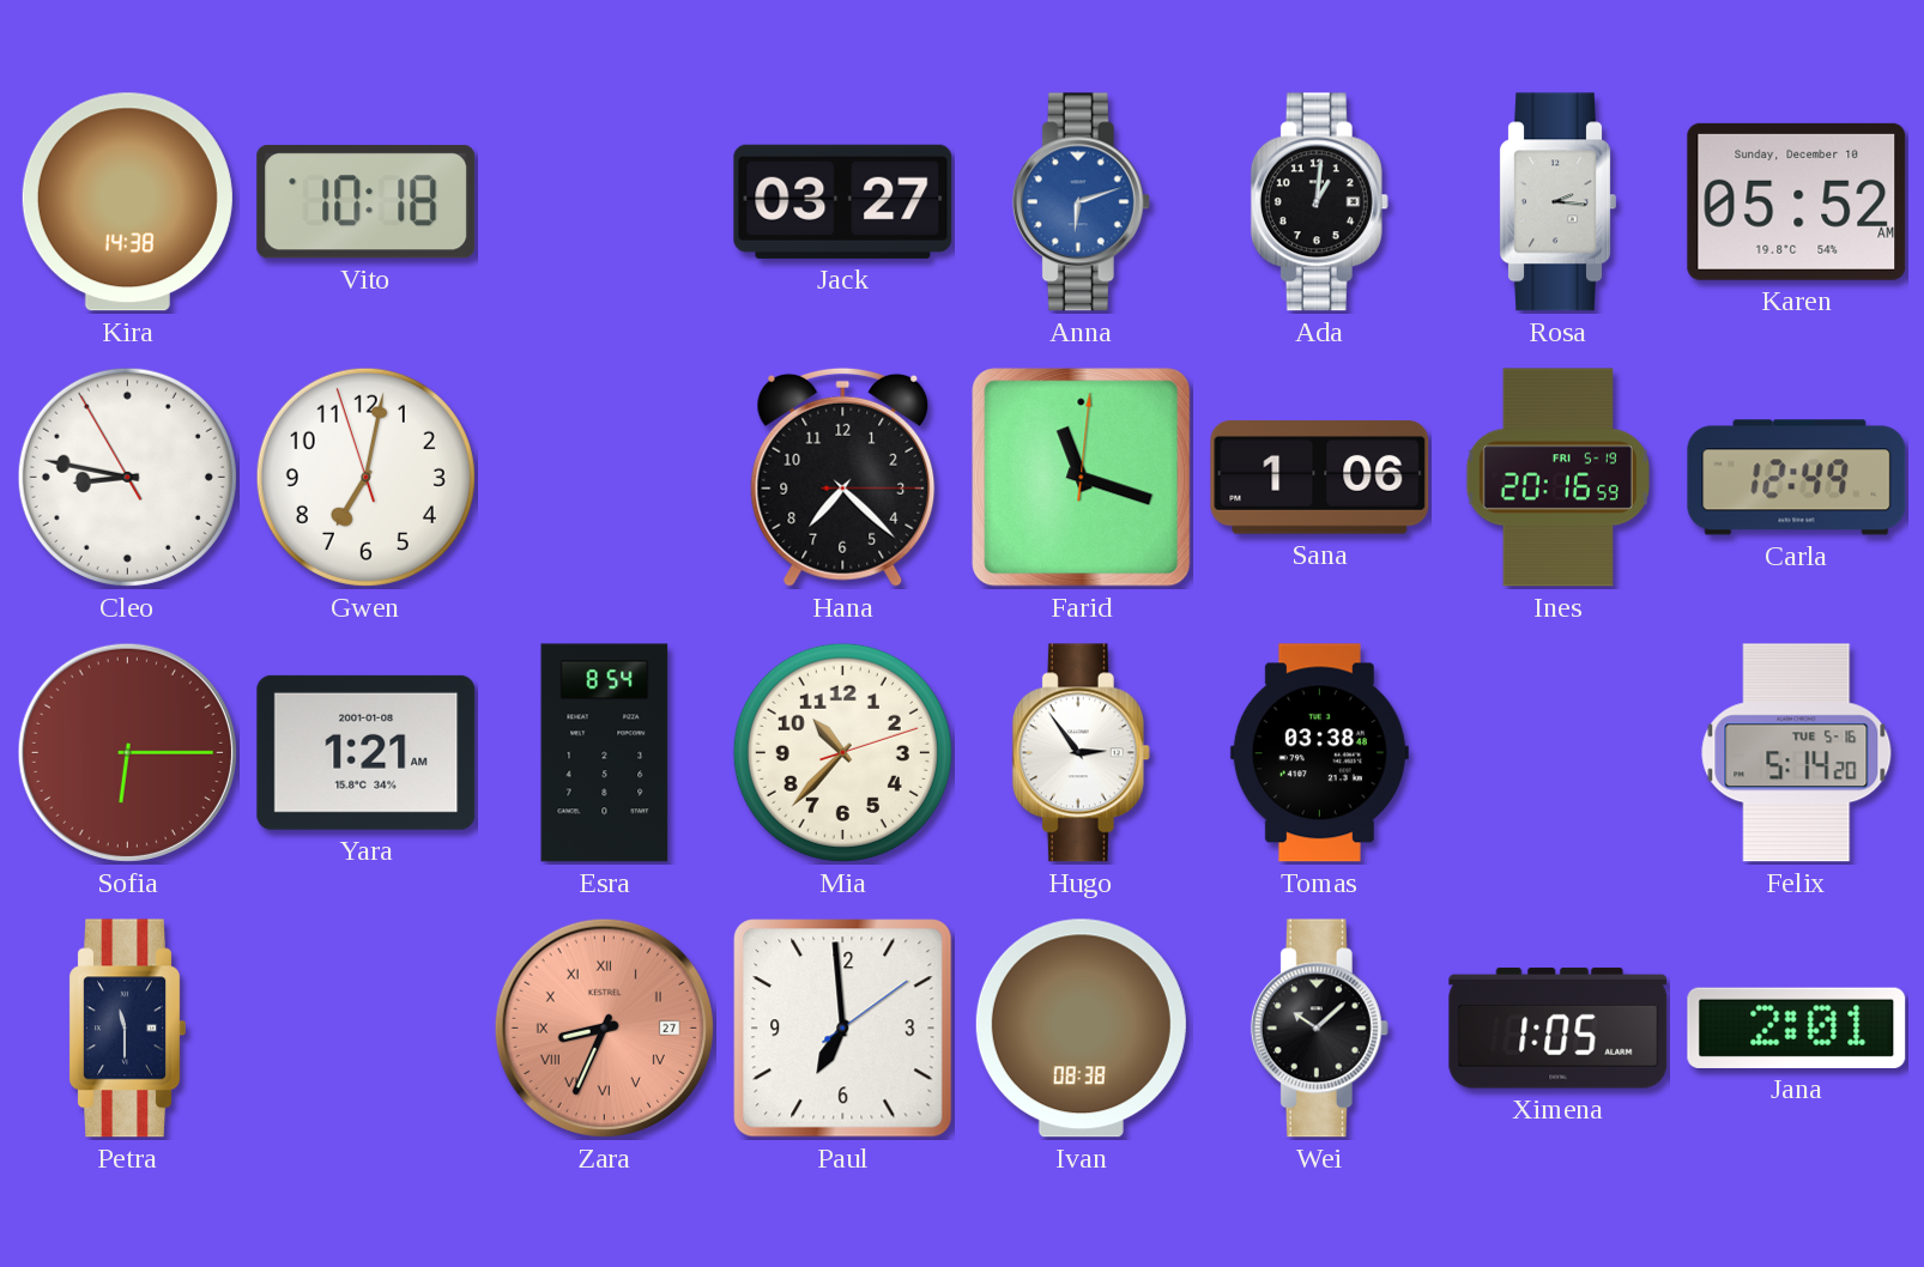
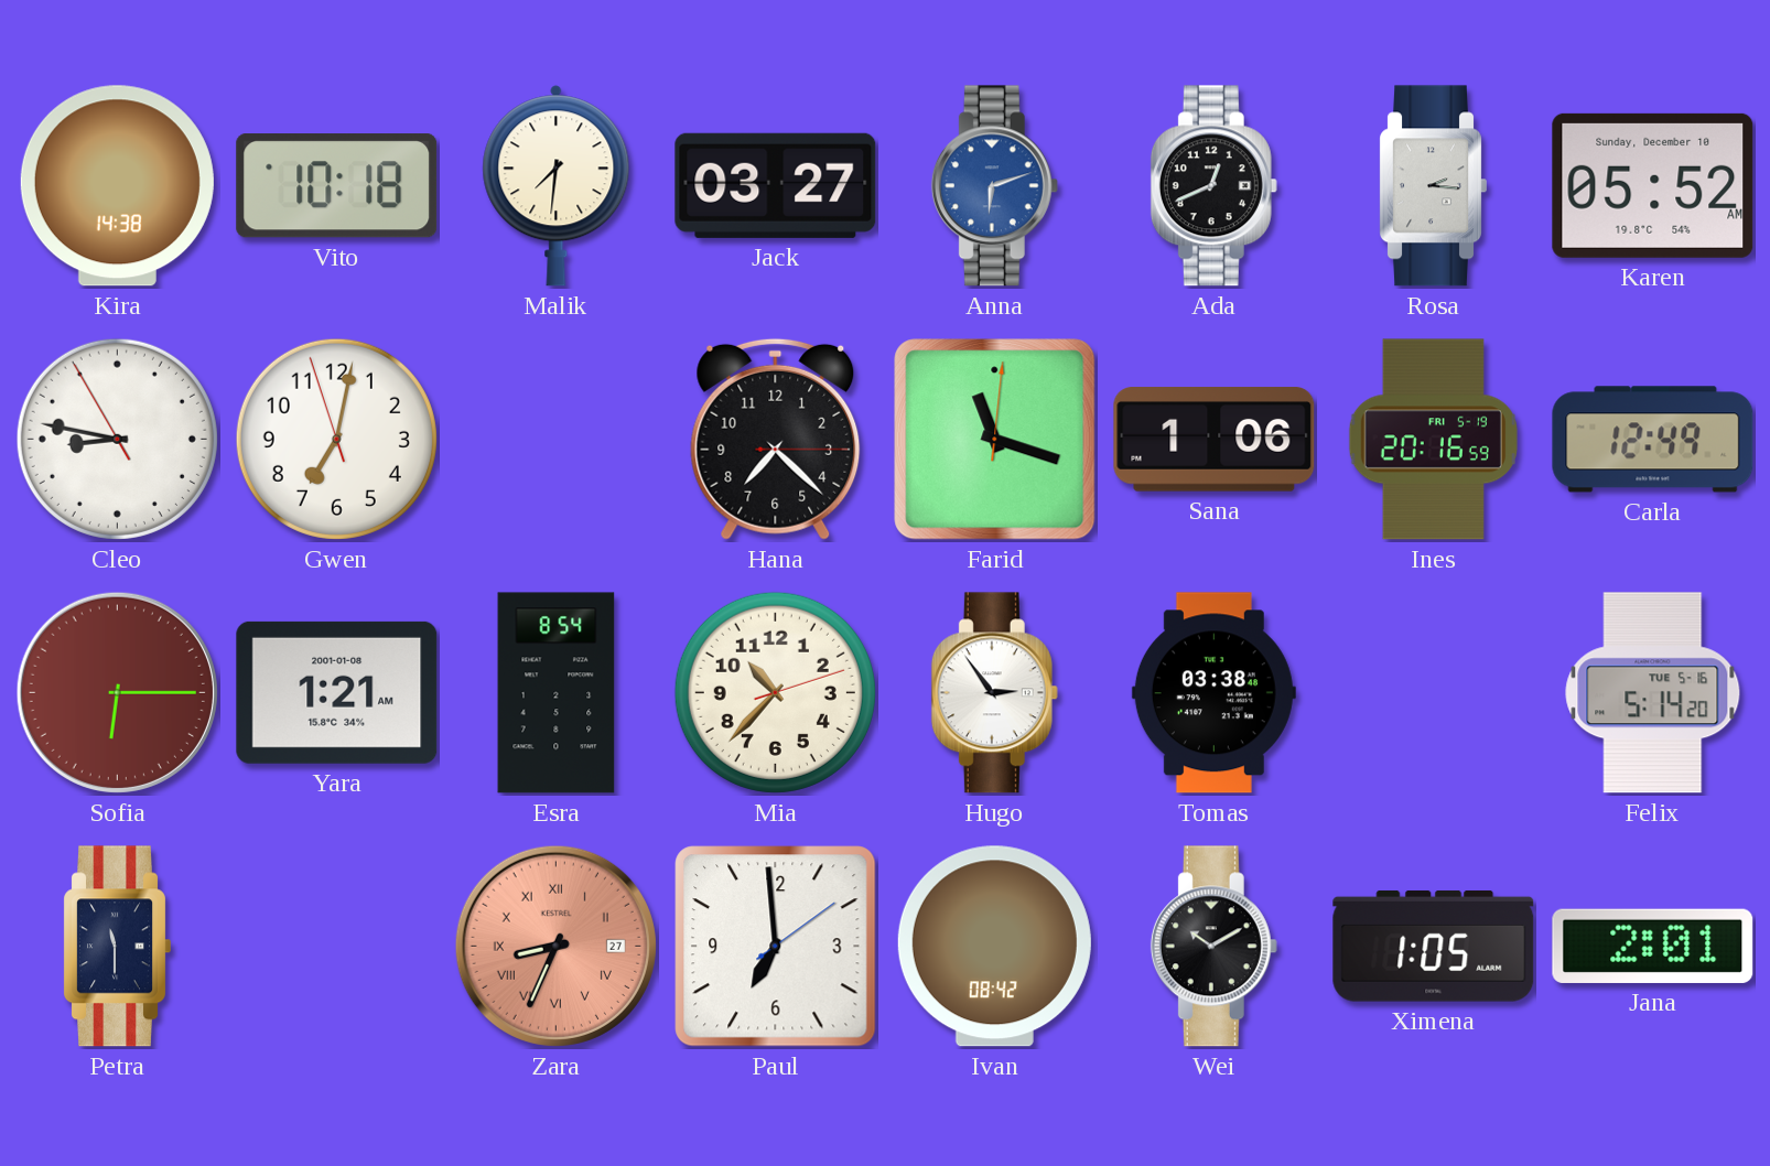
Malik: none -> 7:31
Ada: 1:01 -> 12:41
Ivan: 08:38 -> 08:42
Wei: 10:08 -> 10:10
